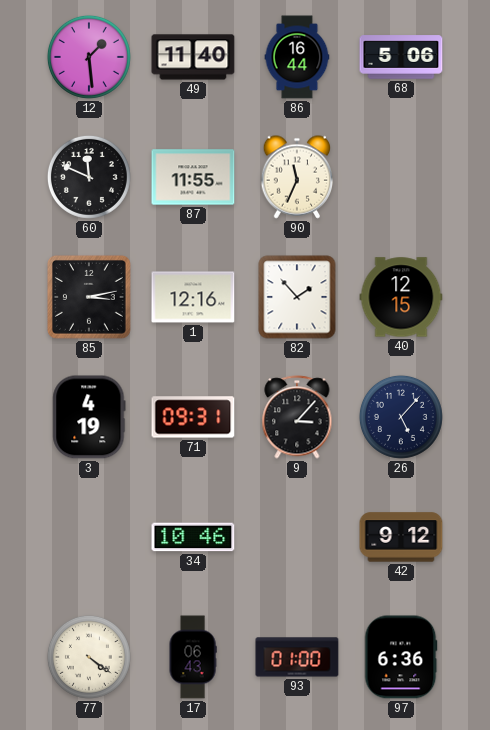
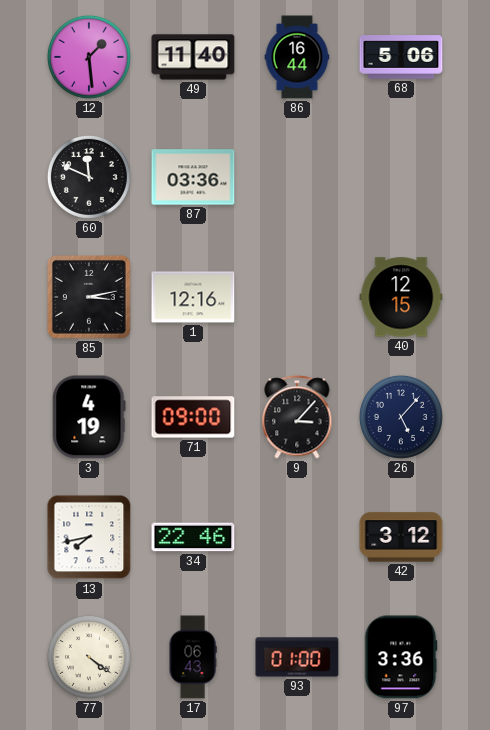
87: 11:55 -> 03:36
90: 11:34 -> none
82: 1:53 -> none
71: 09:31 -> 09:00
13: none -> 7:43
34: 10:46 -> 22:46
42: 9:12 -> 3:12
97: 6:36 -> 3:36
